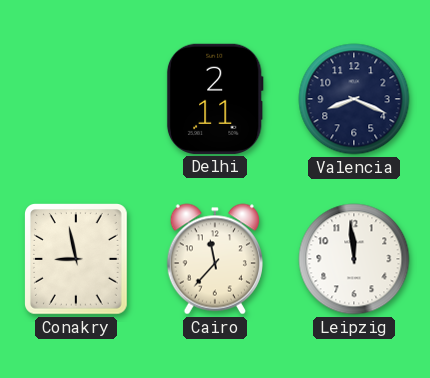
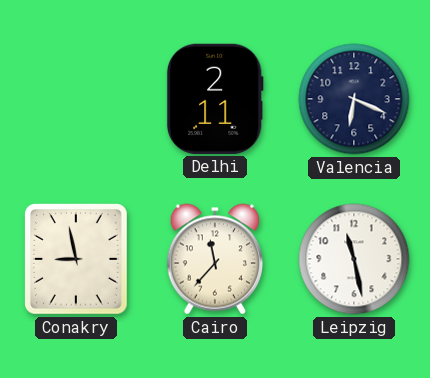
Valencia: 8:19 -> 6:19
Leipzig: 11:59 -> 11:28
